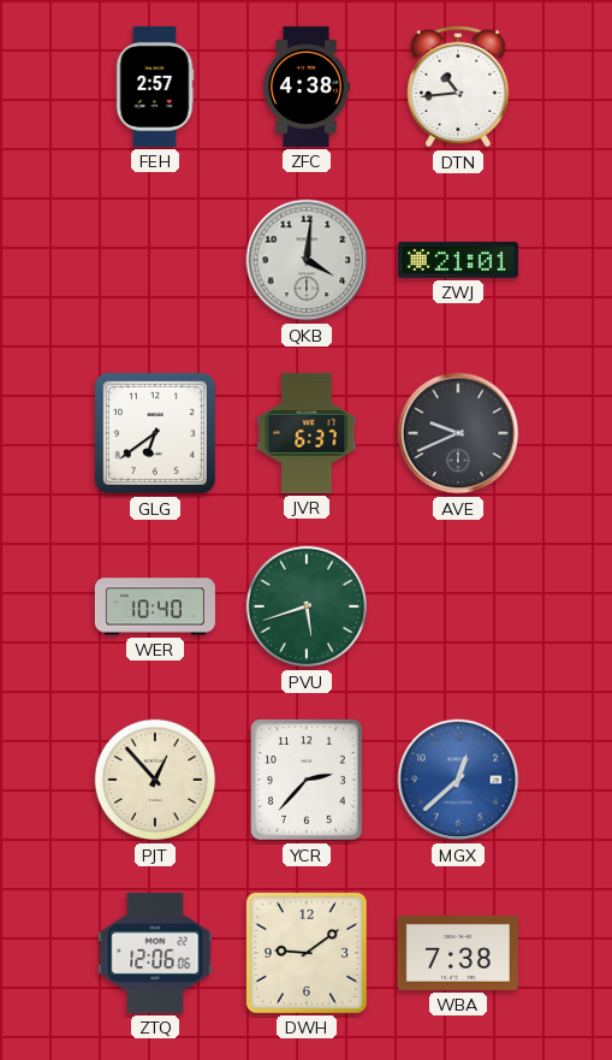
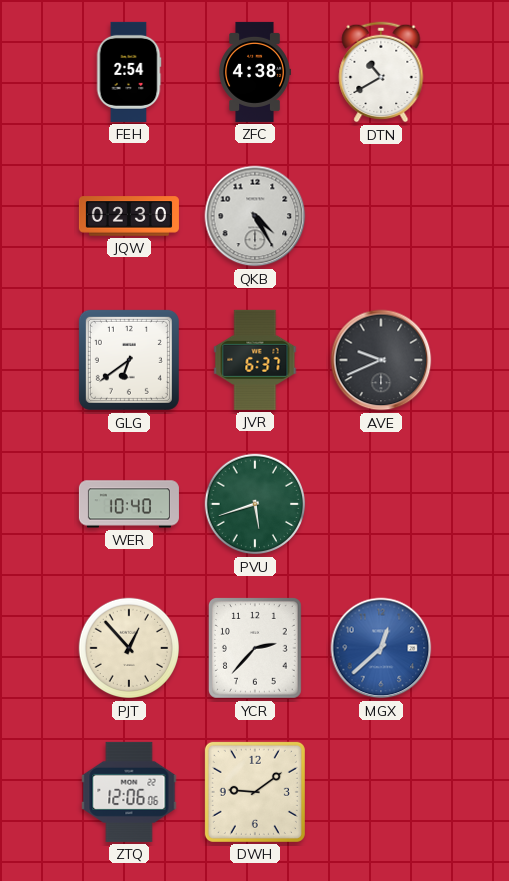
FEH: 2:57 -> 2:54
DTN: 10:44 -> 10:40
JQW: none -> 02:30
QKB: 4:01 -> 4:25
ZWJ: 21:01 -> none
WBA: 7:38 -> none
